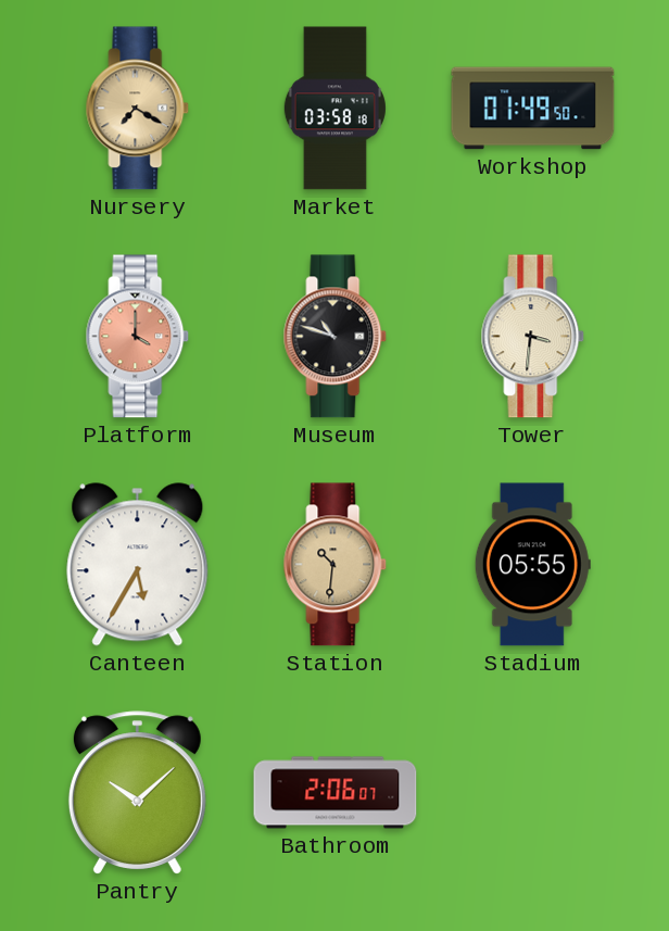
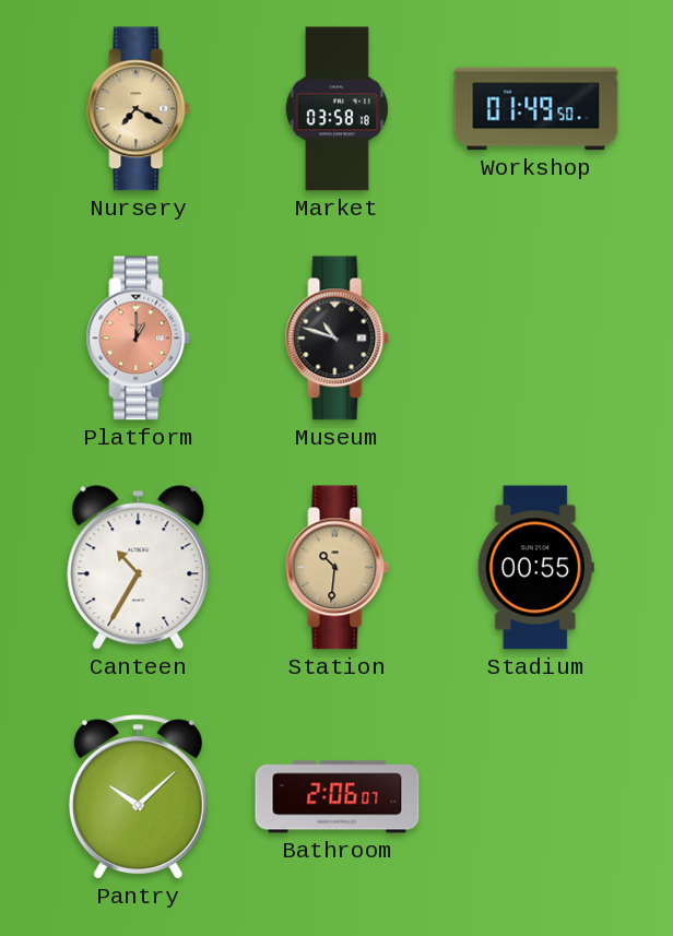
Platform: 4:00 -> 1:00
Tower: 3:31 -> none
Canteen: 5:35 -> 10:35
Stadium: 05:55 -> 00:55
